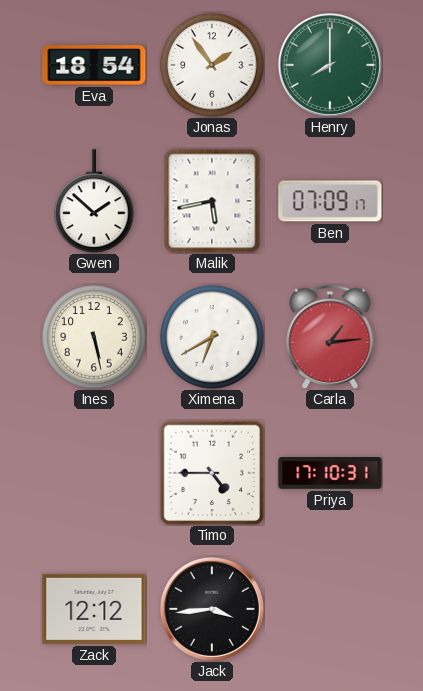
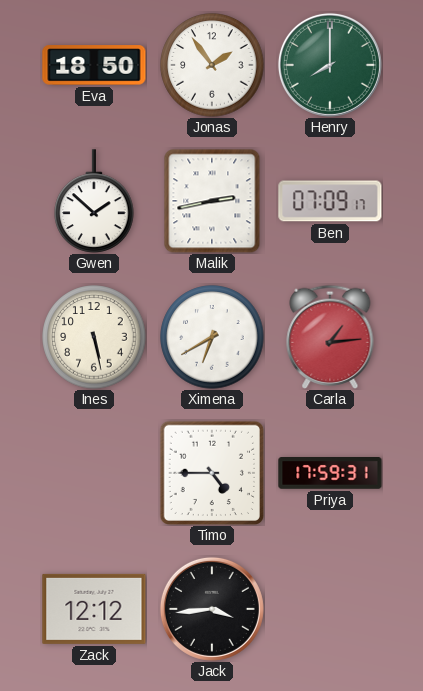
Eva: 18:54 -> 18:50
Malik: 5:43 -> 2:43
Priya: 17:10 -> 17:59
